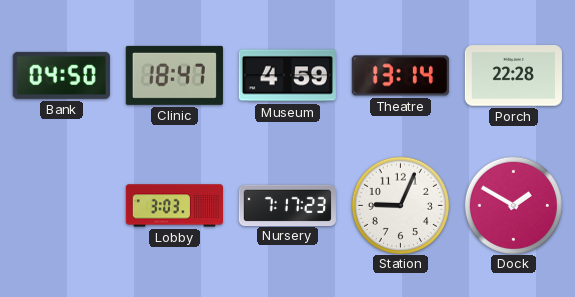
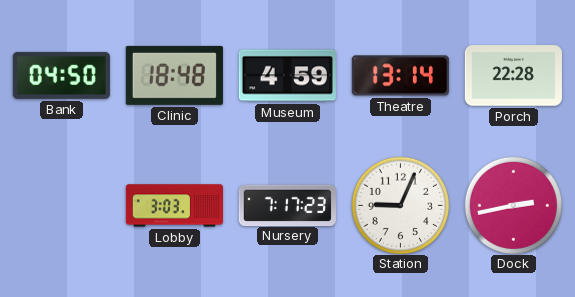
Clinic: 18:47 -> 18:48
Dock: 1:50 -> 2:43
